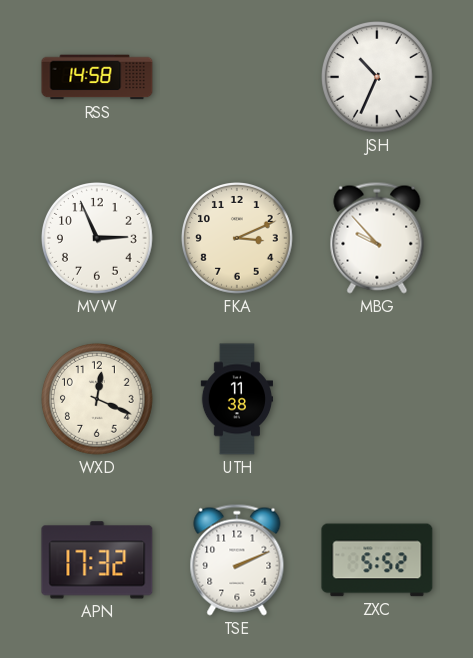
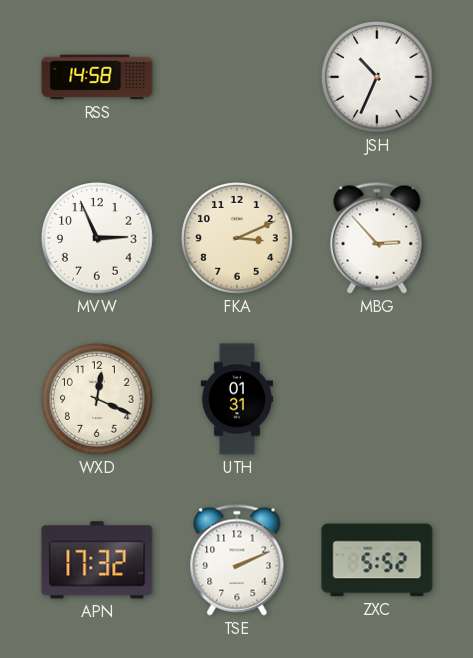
MBG: 9:53 -> 2:53
UTH: 11:38 -> 01:31
